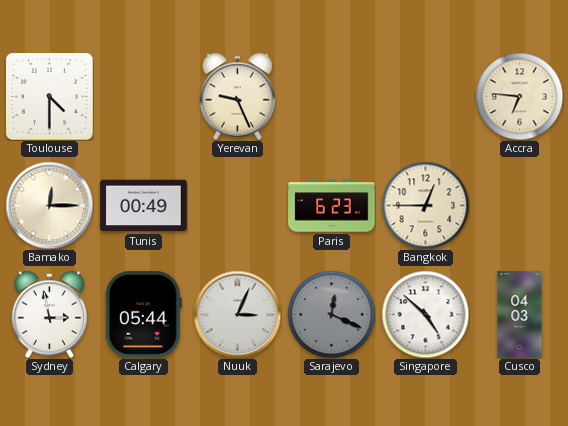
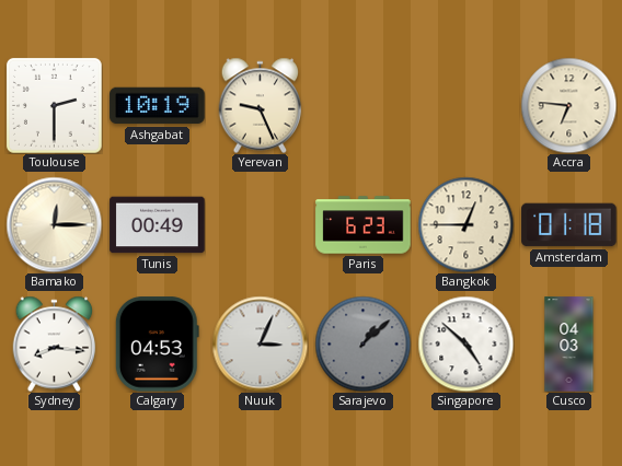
Toulouse: 4:30 -> 2:30
Ashgabat: none -> 10:19
Amsterdam: none -> 01:18
Sydney: 2:58 -> 8:16
Calgary: 05:44 -> 04:53
Sarajevo: 12:19 -> 1:08
